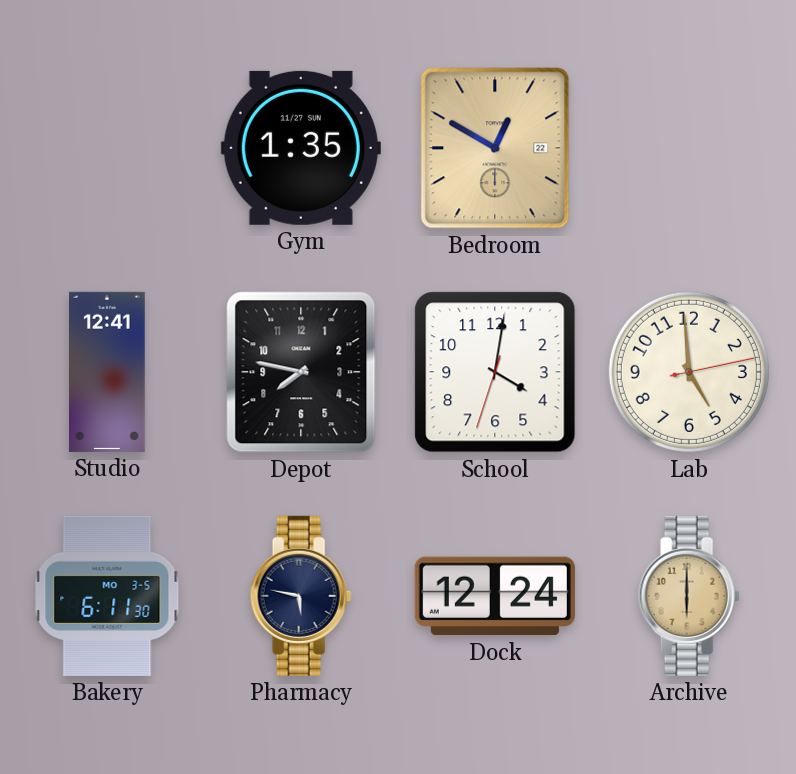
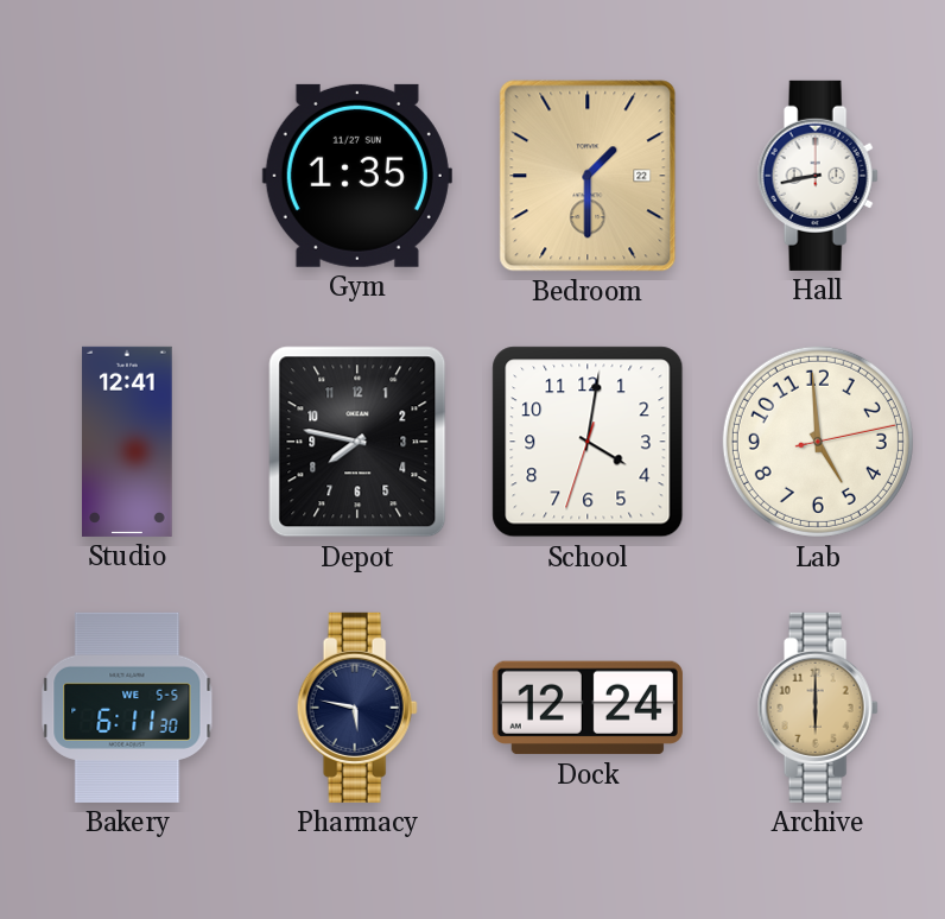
Bedroom: 12:50 -> 1:30
Hall: none -> 8:43
Bakery date: MO 3-5 -> WE 5-5
